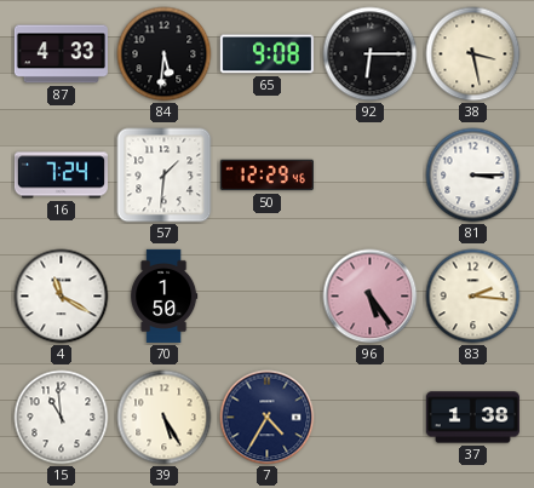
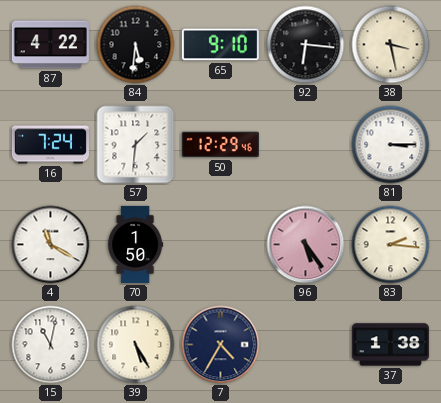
87: 4:33 -> 4:22
65: 9:08 -> 9:10
92: 6:15 -> 6:16
15: 10:59 -> 11:02
